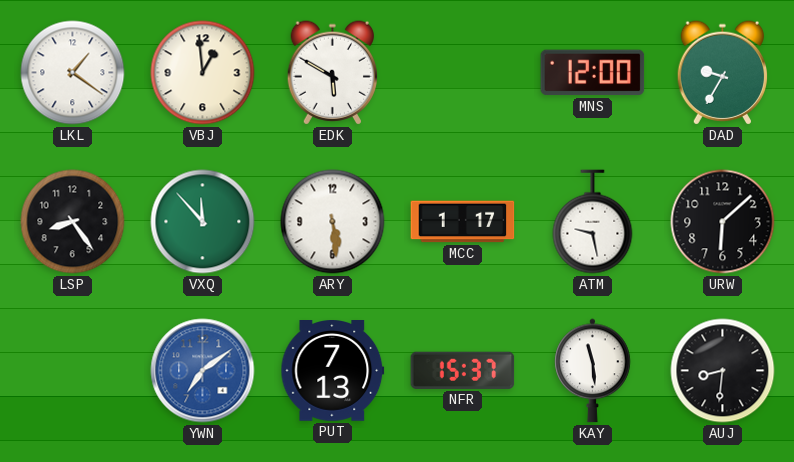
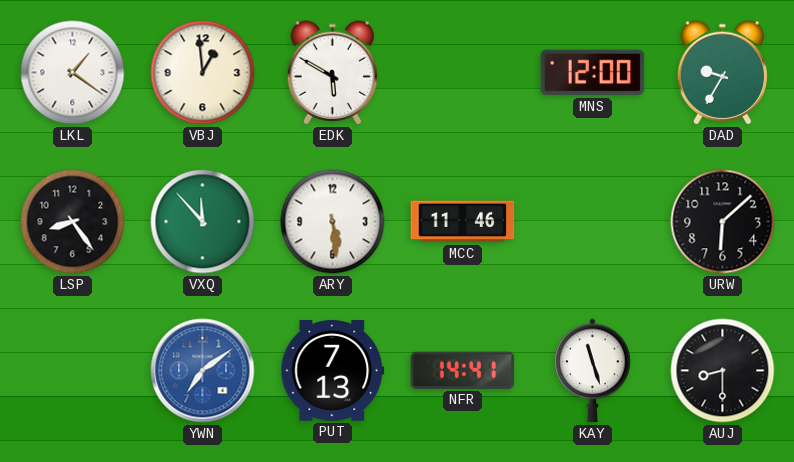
MCC: 1:17 -> 11:46
ATM: 9:28 -> none
NFR: 15:37 -> 14:41
KAY: 11:29 -> 11:27
AUJ: 8:31 -> 8:30
